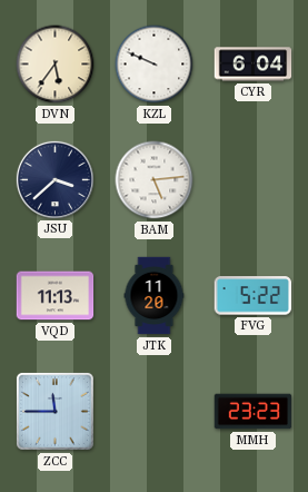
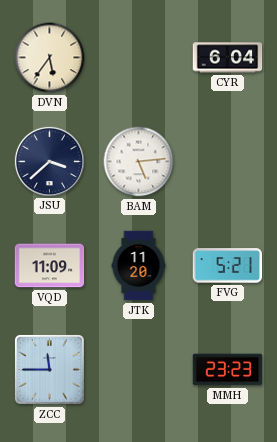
KZL: 9:49 -> none
VQD: 11:13 -> 11:09
FVG: 5:22 -> 5:21
